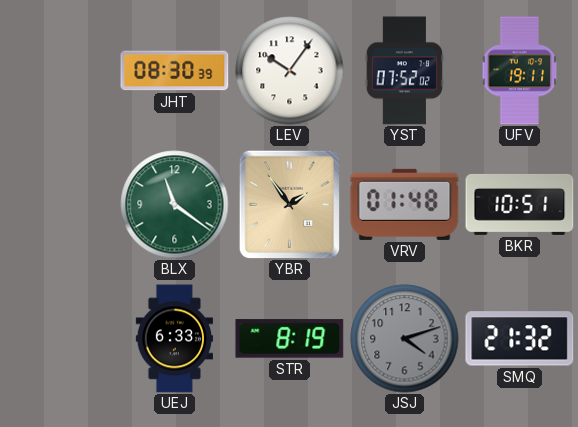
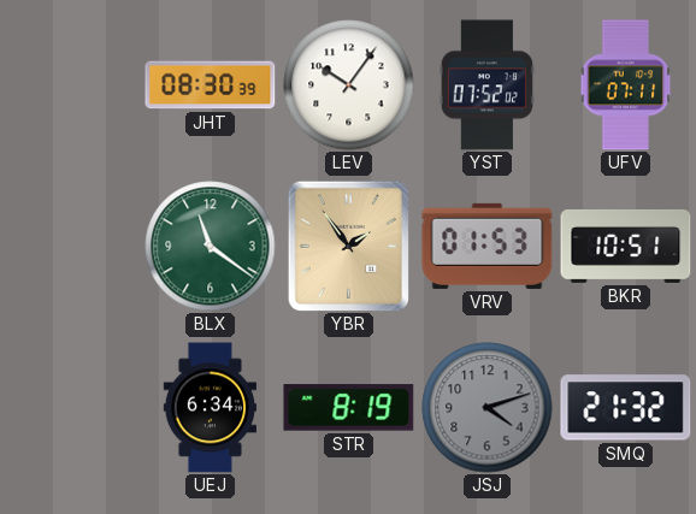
UFV: 19:11 -> 07:11
VRV: 01:48 -> 01:53
UEJ: 6:33 -> 6:34
